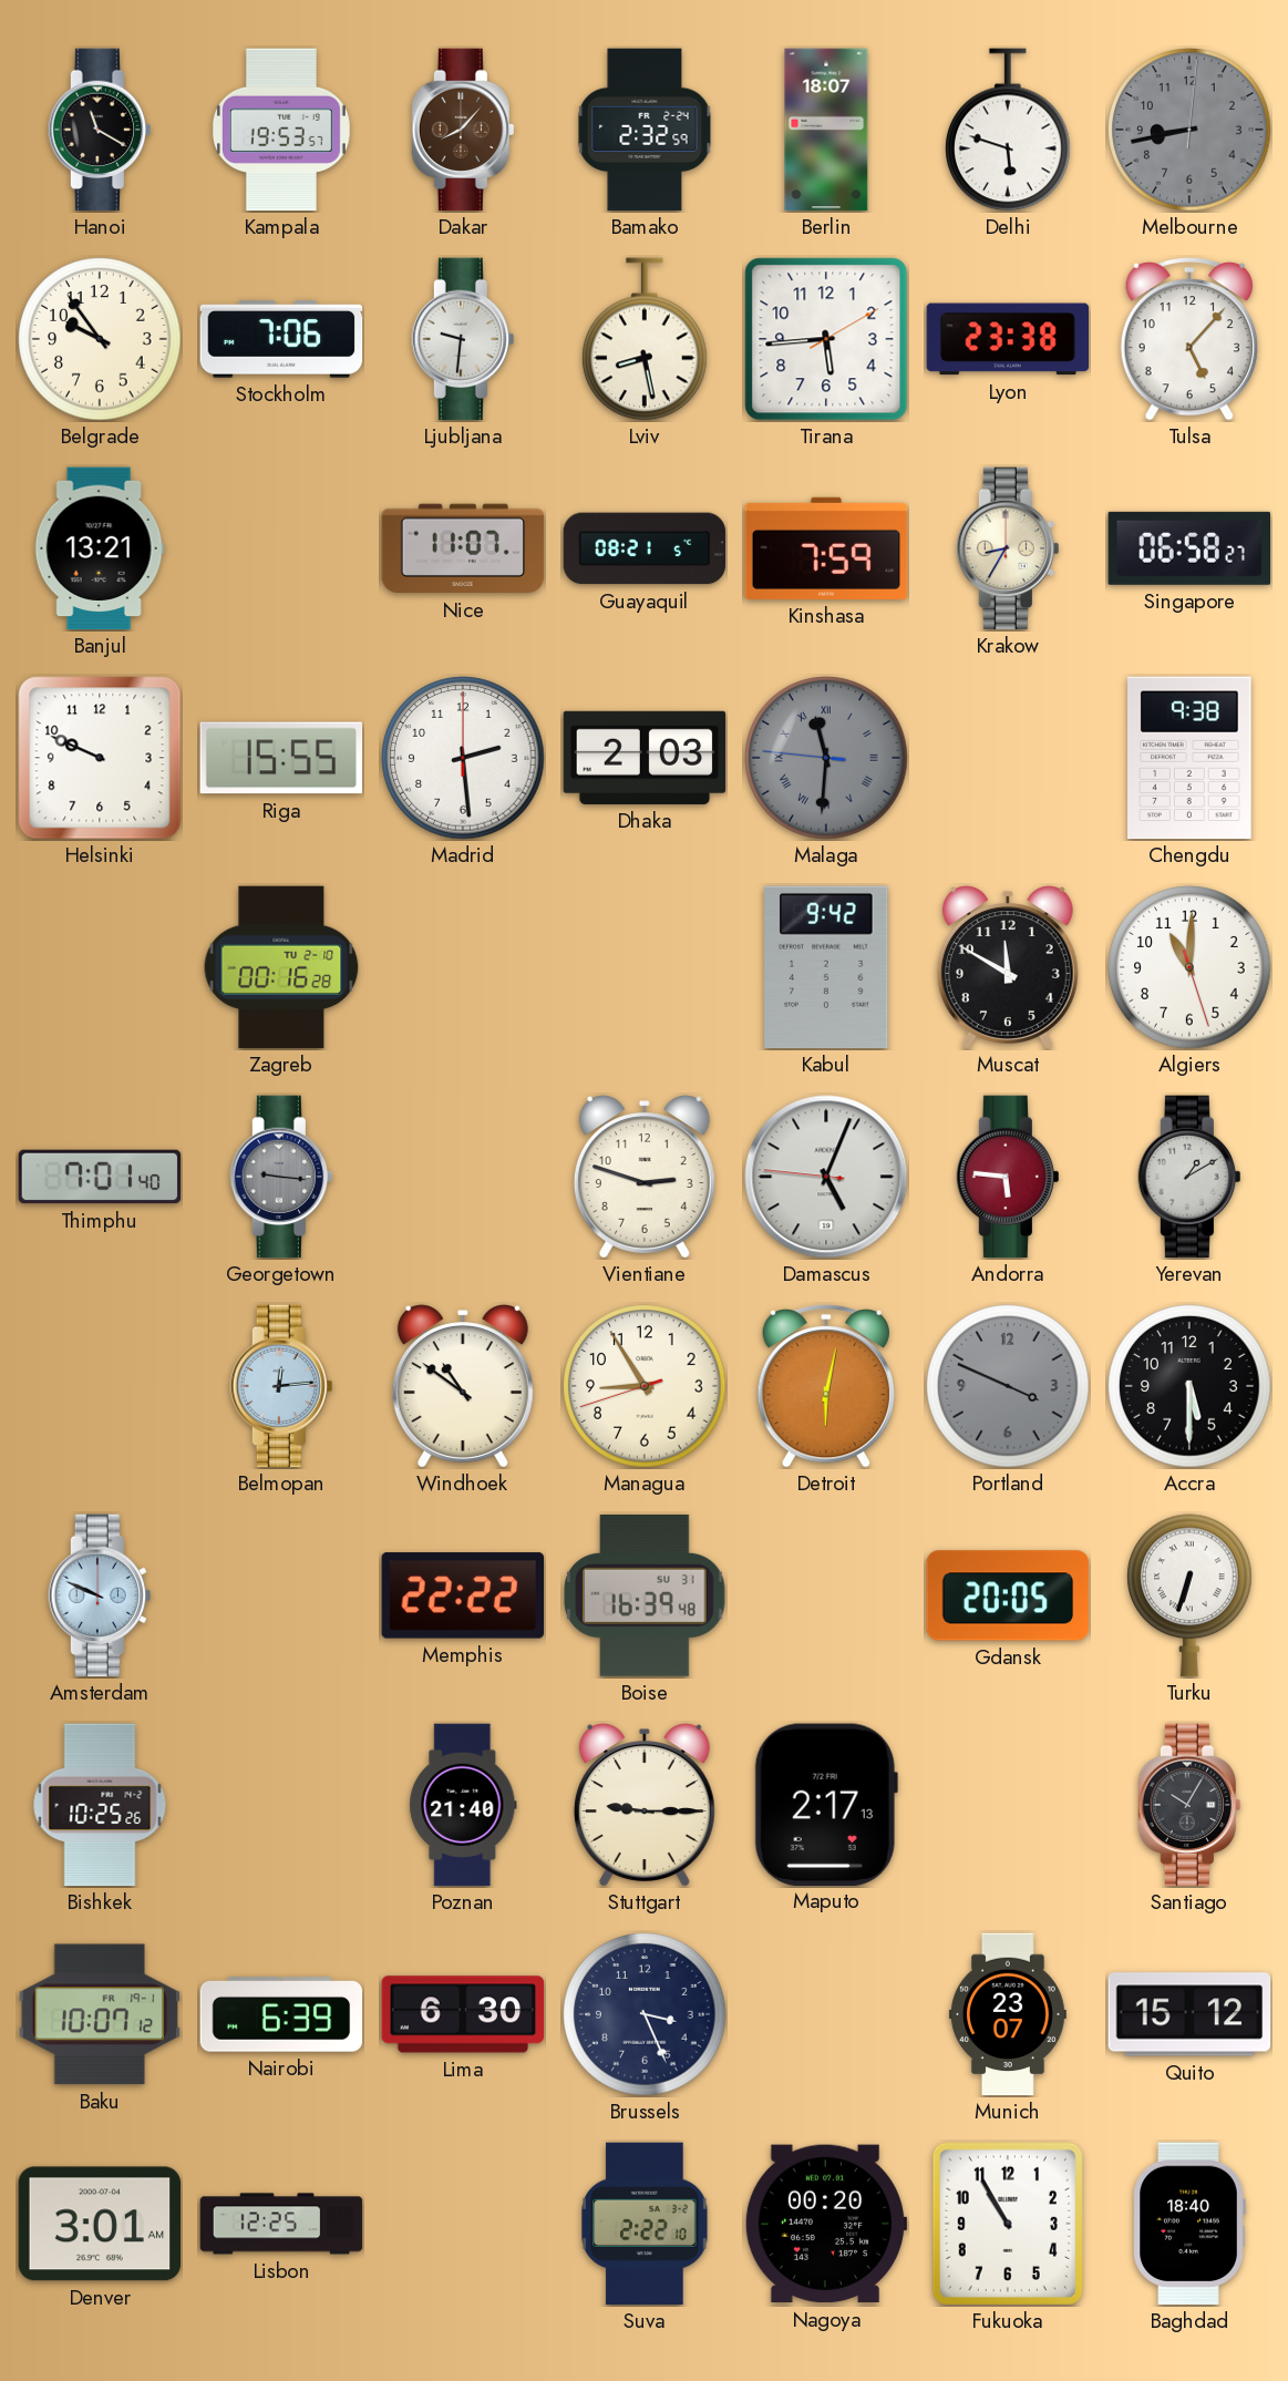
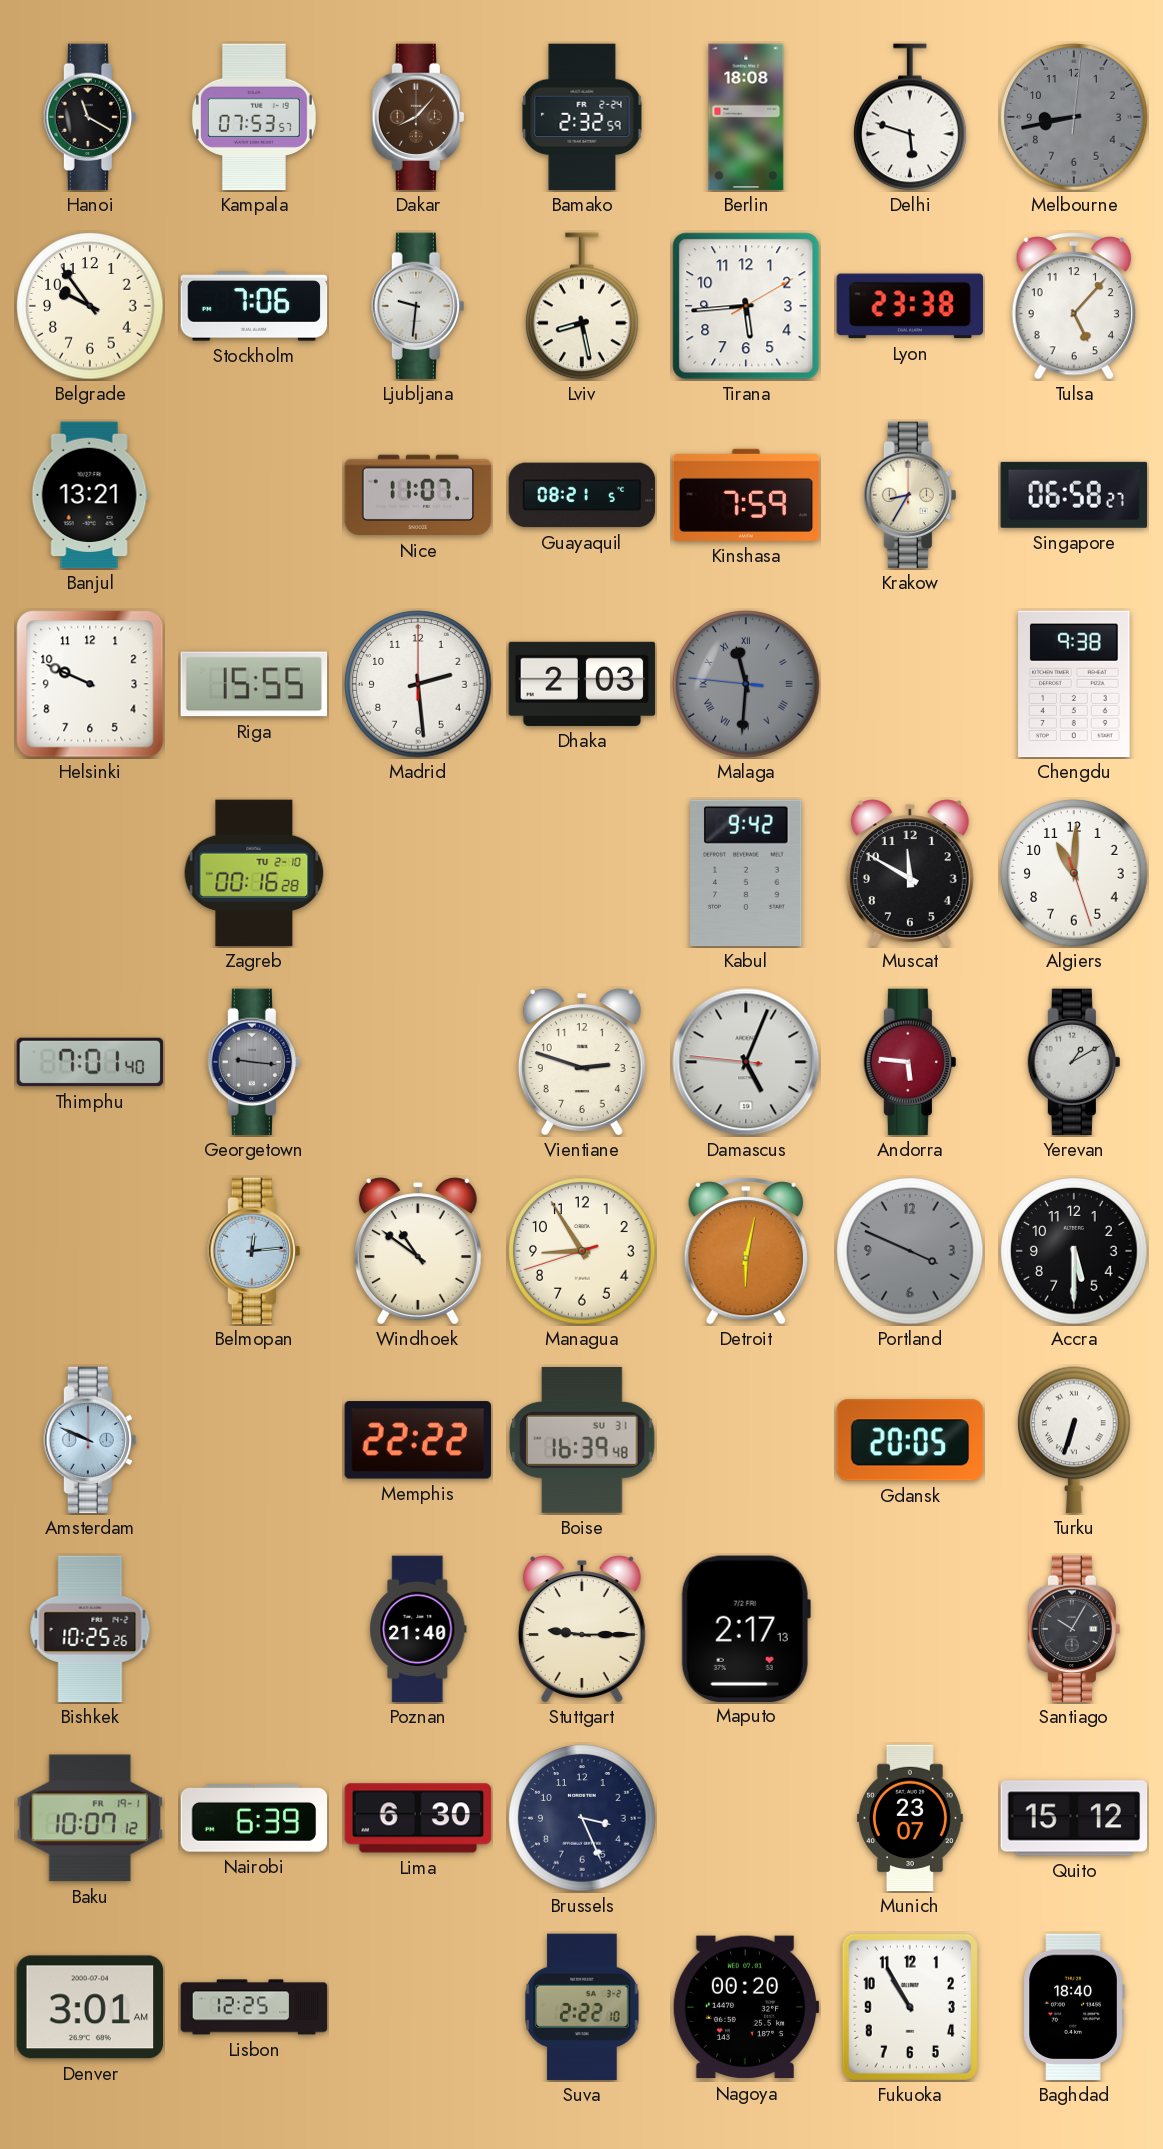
Kampala: 19:53 -> 07:53
Berlin: 18:07 -> 18:08
